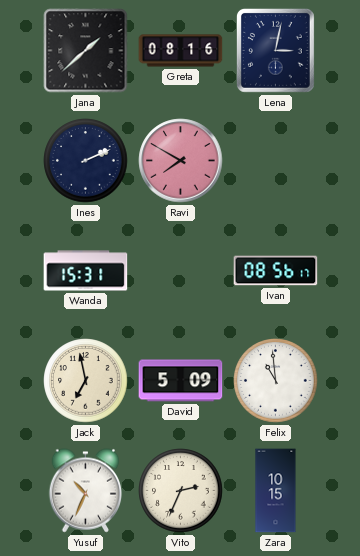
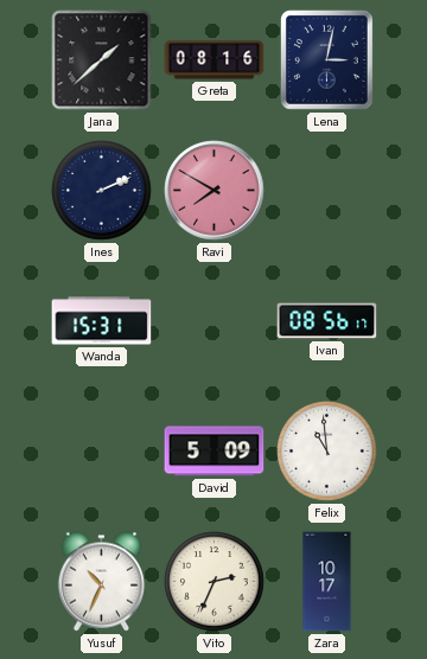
Jack: 6:58 -> none
Zara: 10:15 -> 10:17
